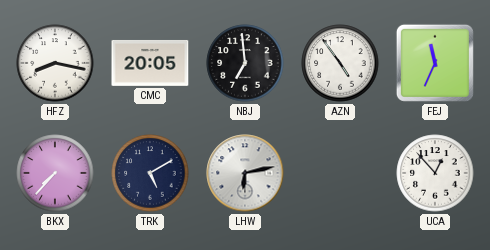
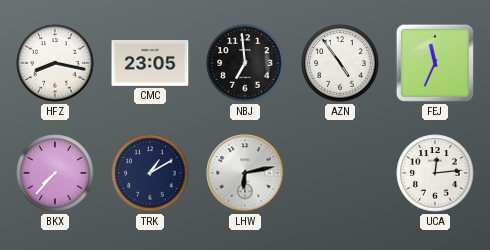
CMC: 20:05 -> 23:05
TRK: 5:10 -> 1:10
UCA: 12:53 -> 12:14
